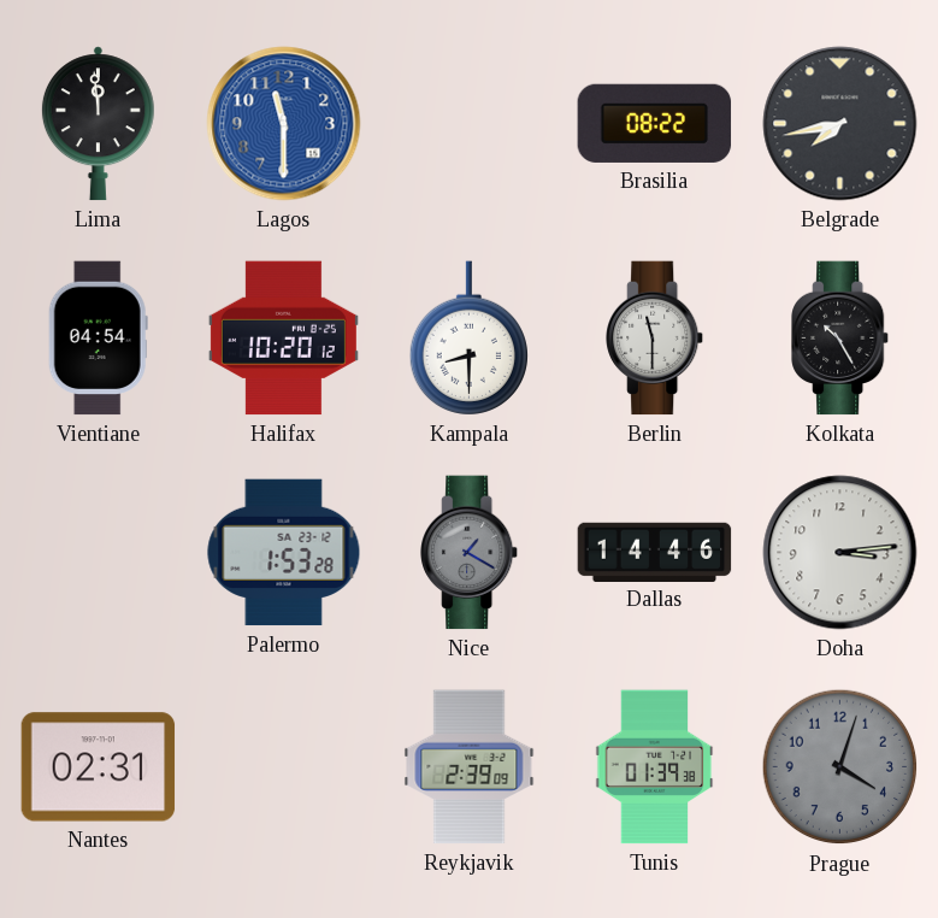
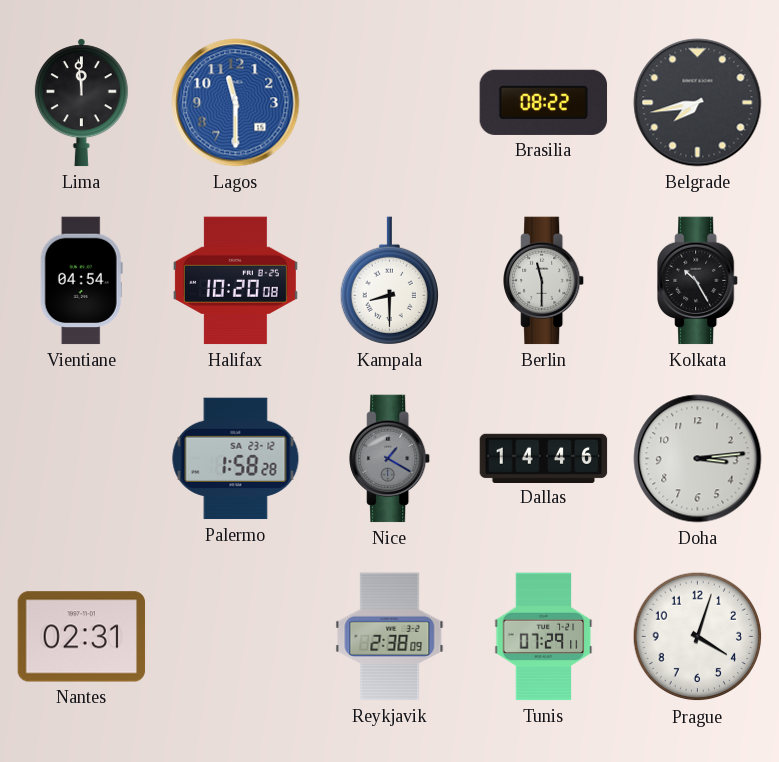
Halifax: 10:20:12 -> 10:20:08
Palermo: 1:53 -> 1:58
Reykjavik: 2:39 -> 2:38
Tunis: 01:39 -> 07:29
Prague dial: grey -> white
